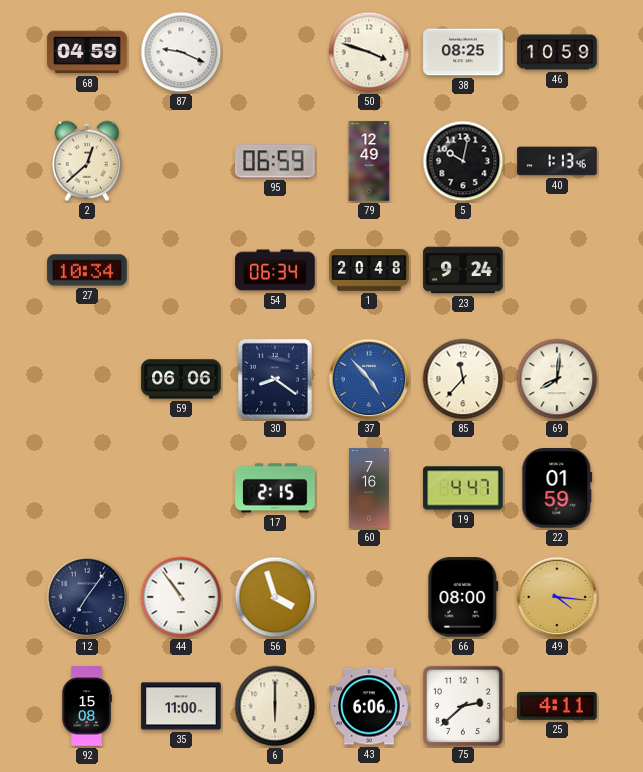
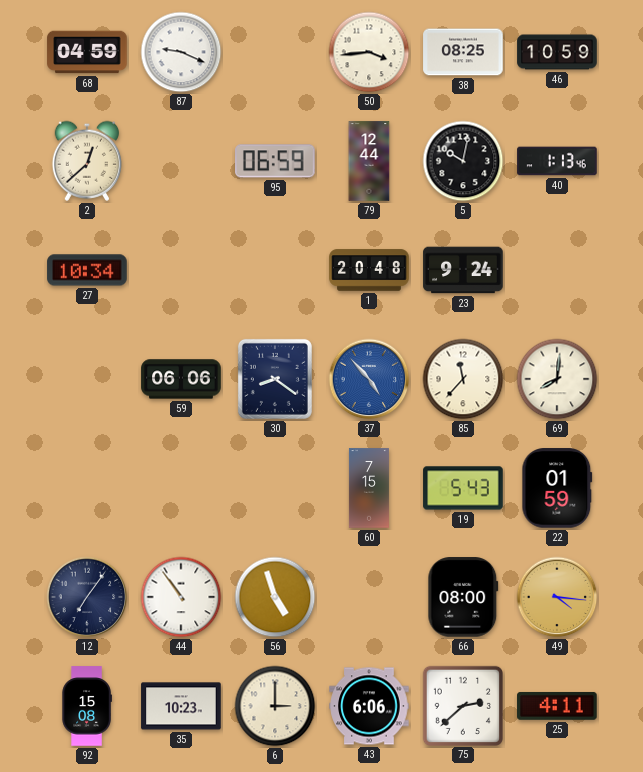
50: 3:48 -> 3:44
79: 12:49 -> 12:44
54: 06:34 -> none
17: 2:15 -> none
60: 7:16 -> 7:15
19: 4:47 -> 5:43
56: 3:57 -> 4:57
35: 11:00 -> 10:23
6: 6:00 -> 3:00
